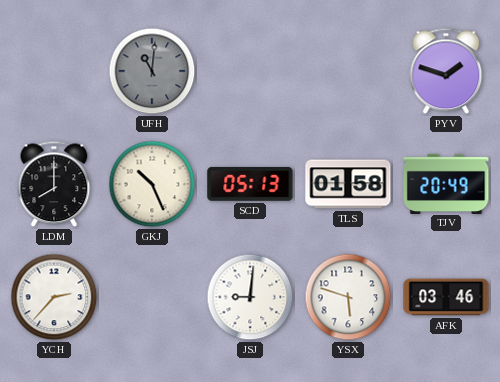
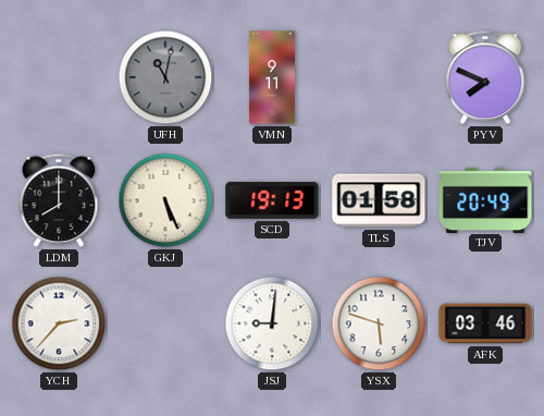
UFH: 11:01 -> 11:02
VMN: none -> 9:11
PYV: 1:48 -> 7:49
GKJ: 10:26 -> 5:26
SCD: 05:13 -> 19:13
